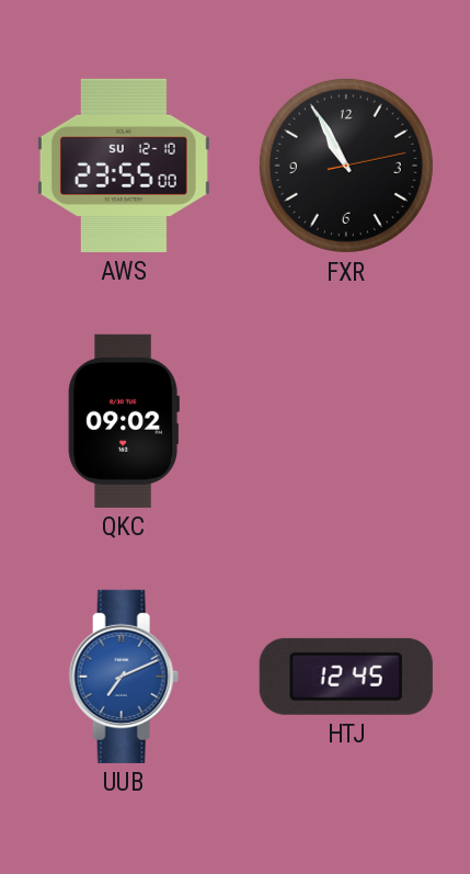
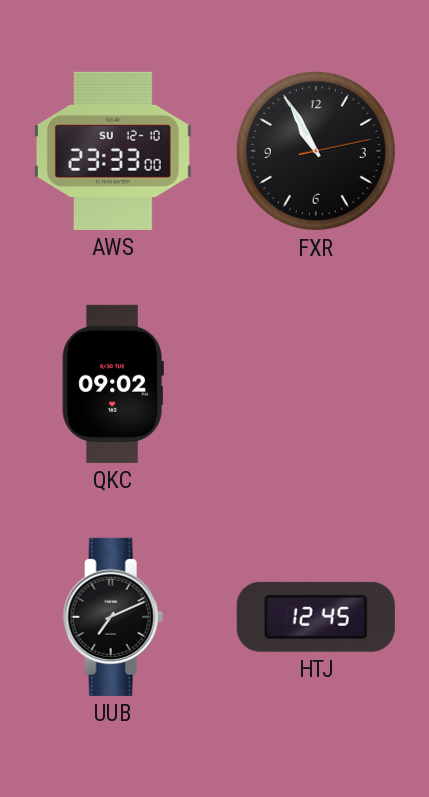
AWS: 23:55 -> 23:33
UUB dial: blue -> black
